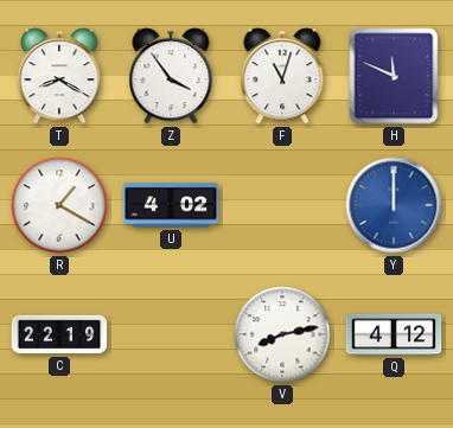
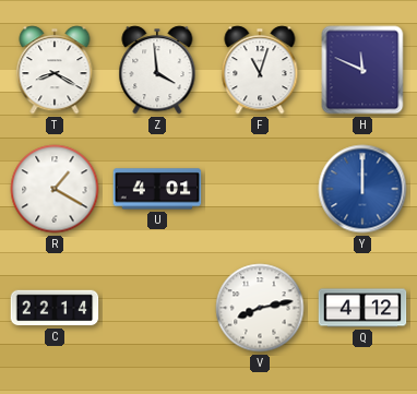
Z: 3:54 -> 3:59
U: 4:02 -> 4:01
C: 22:19 -> 22:14
